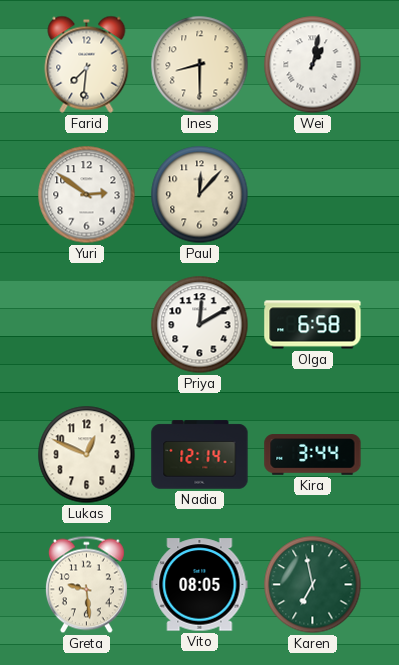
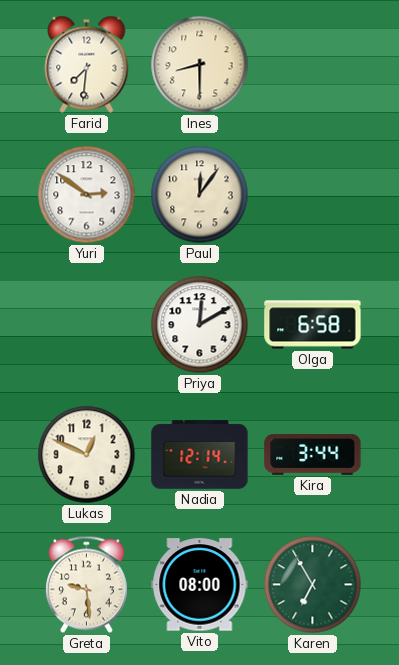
Wei: 1:02 -> none
Paul: 12:07 -> 12:06
Vito: 08:05 -> 08:00
Karen: 6:58 -> 6:55
